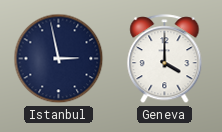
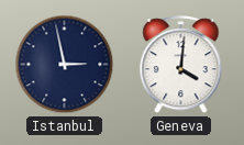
Geneva: 4:00 -> 4:01
